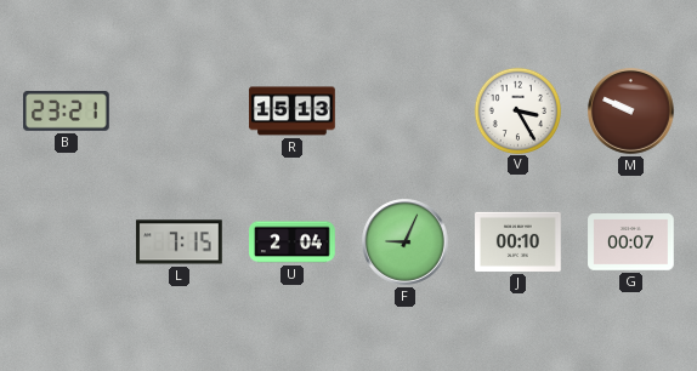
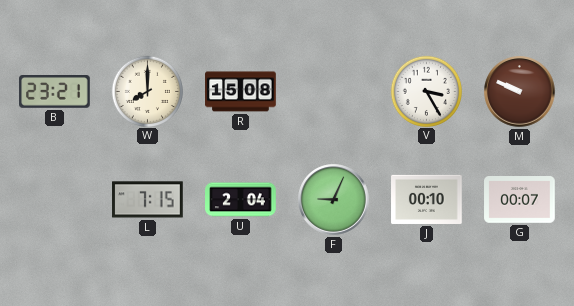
W: none -> 8:00
R: 15:13 -> 15:08
